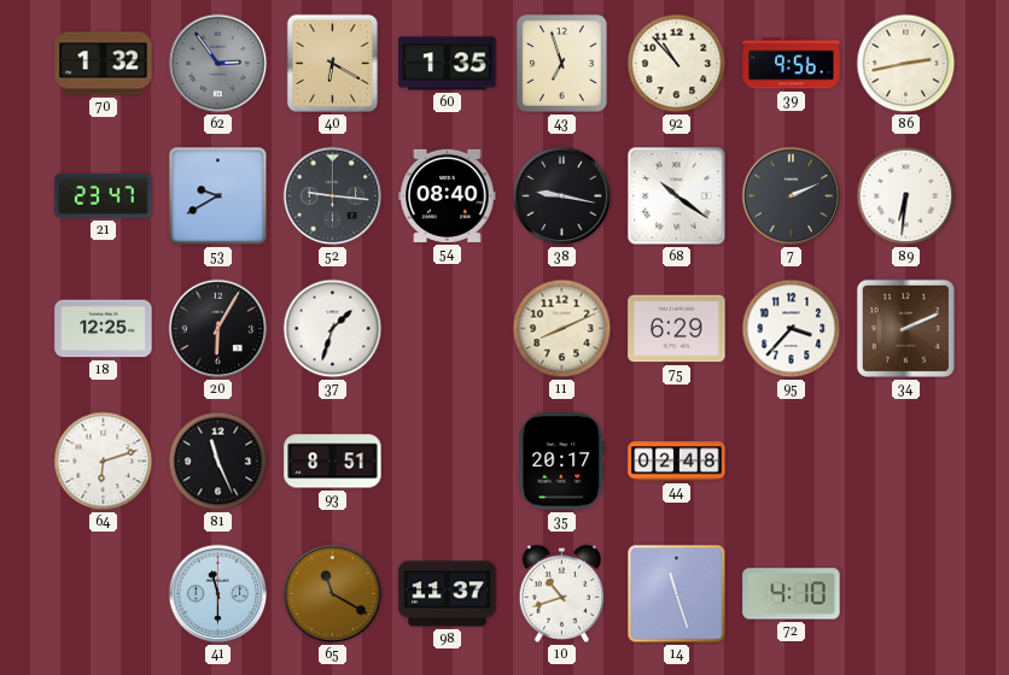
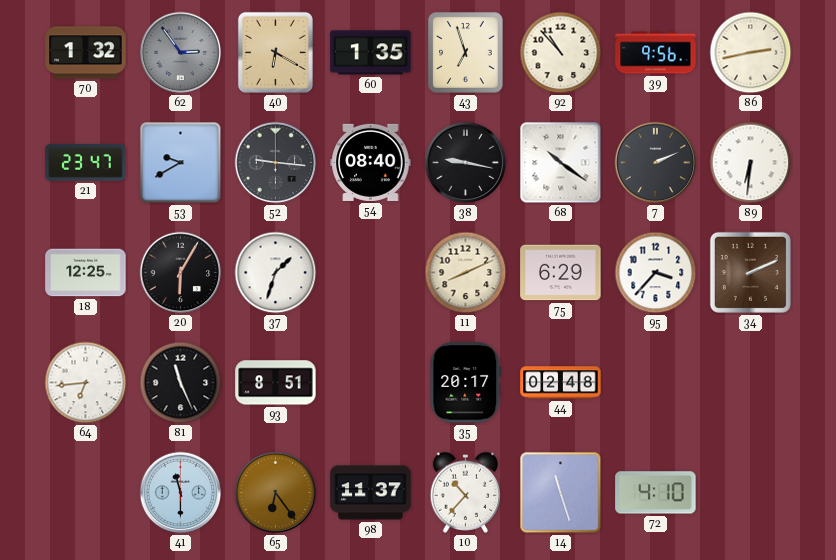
64: 6:12 -> 6:44
65: 11:20 -> 6:24
10: 10:42 -> 10:37
